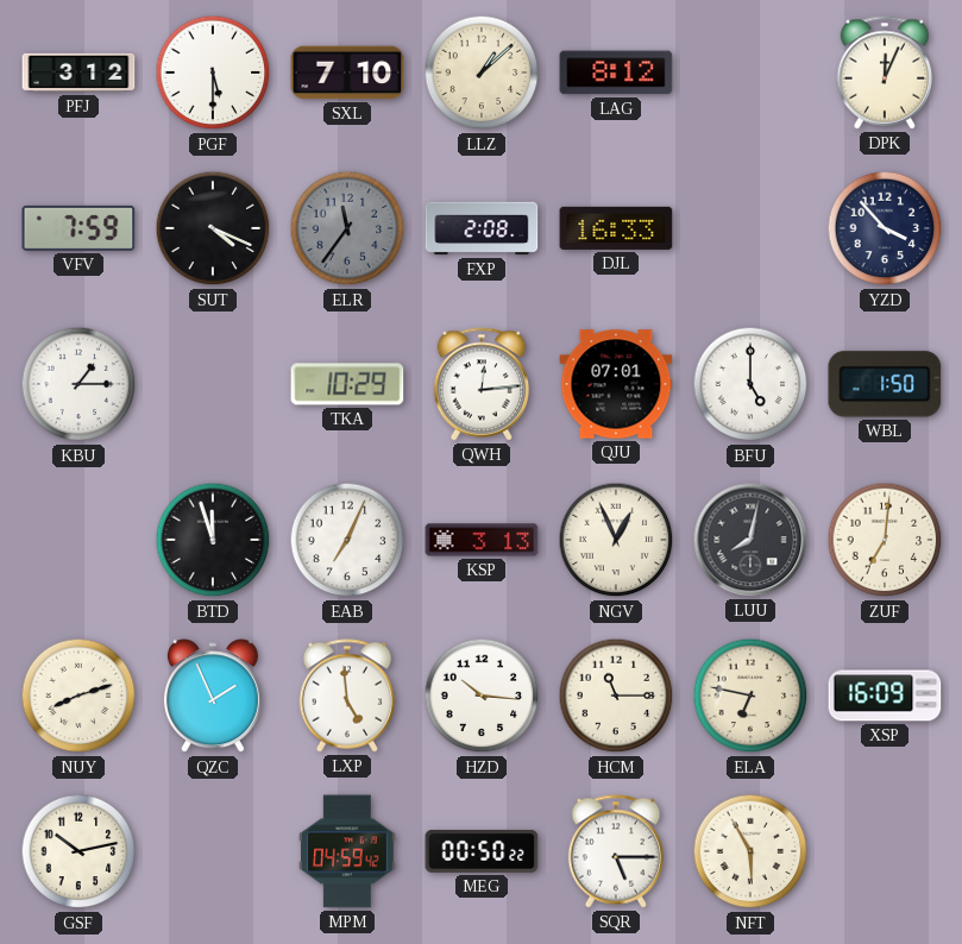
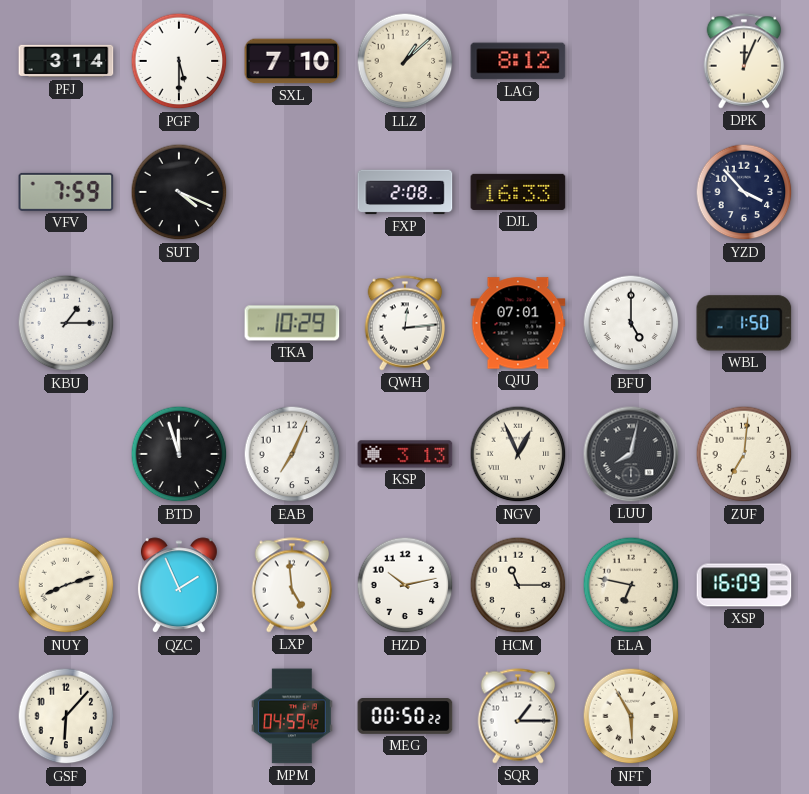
PFJ: 3:12 -> 3:14
ELR: 11:36 -> none
HZD: 10:16 -> 10:13
GSF: 10:13 -> 6:07
SQR: 5:15 -> 1:15
